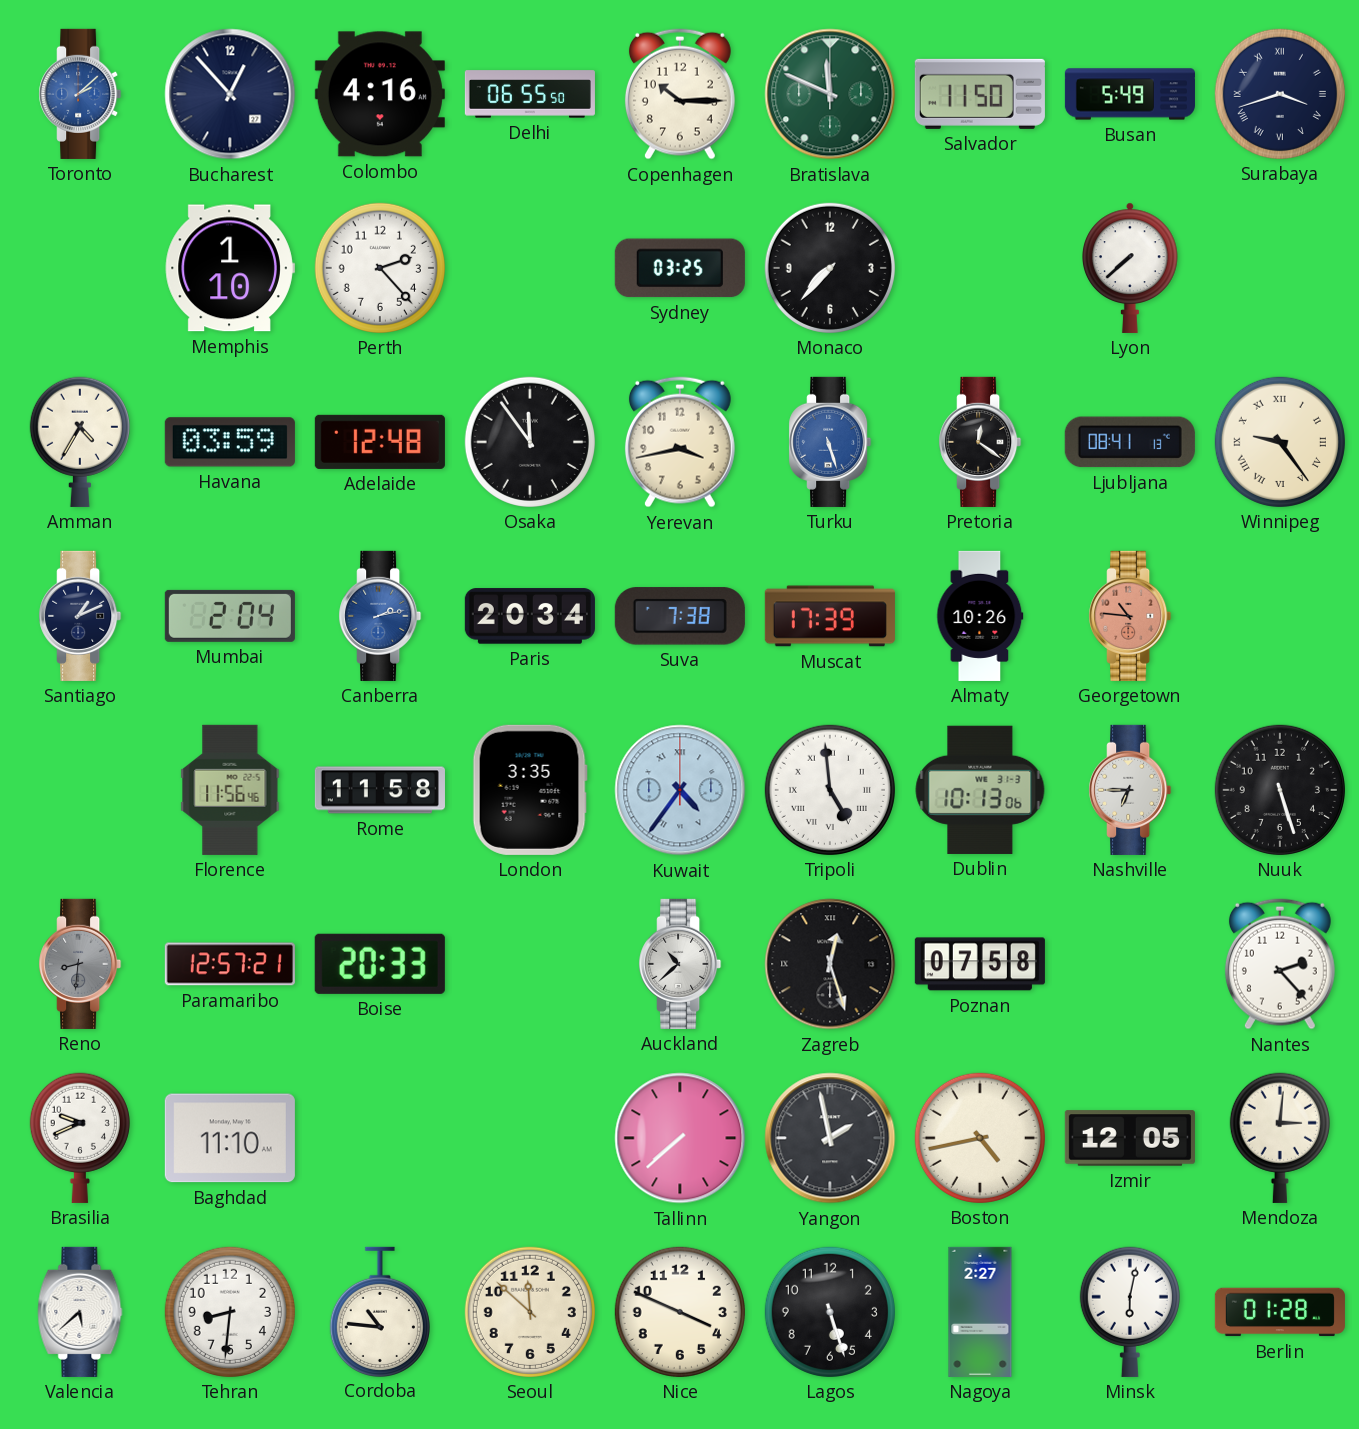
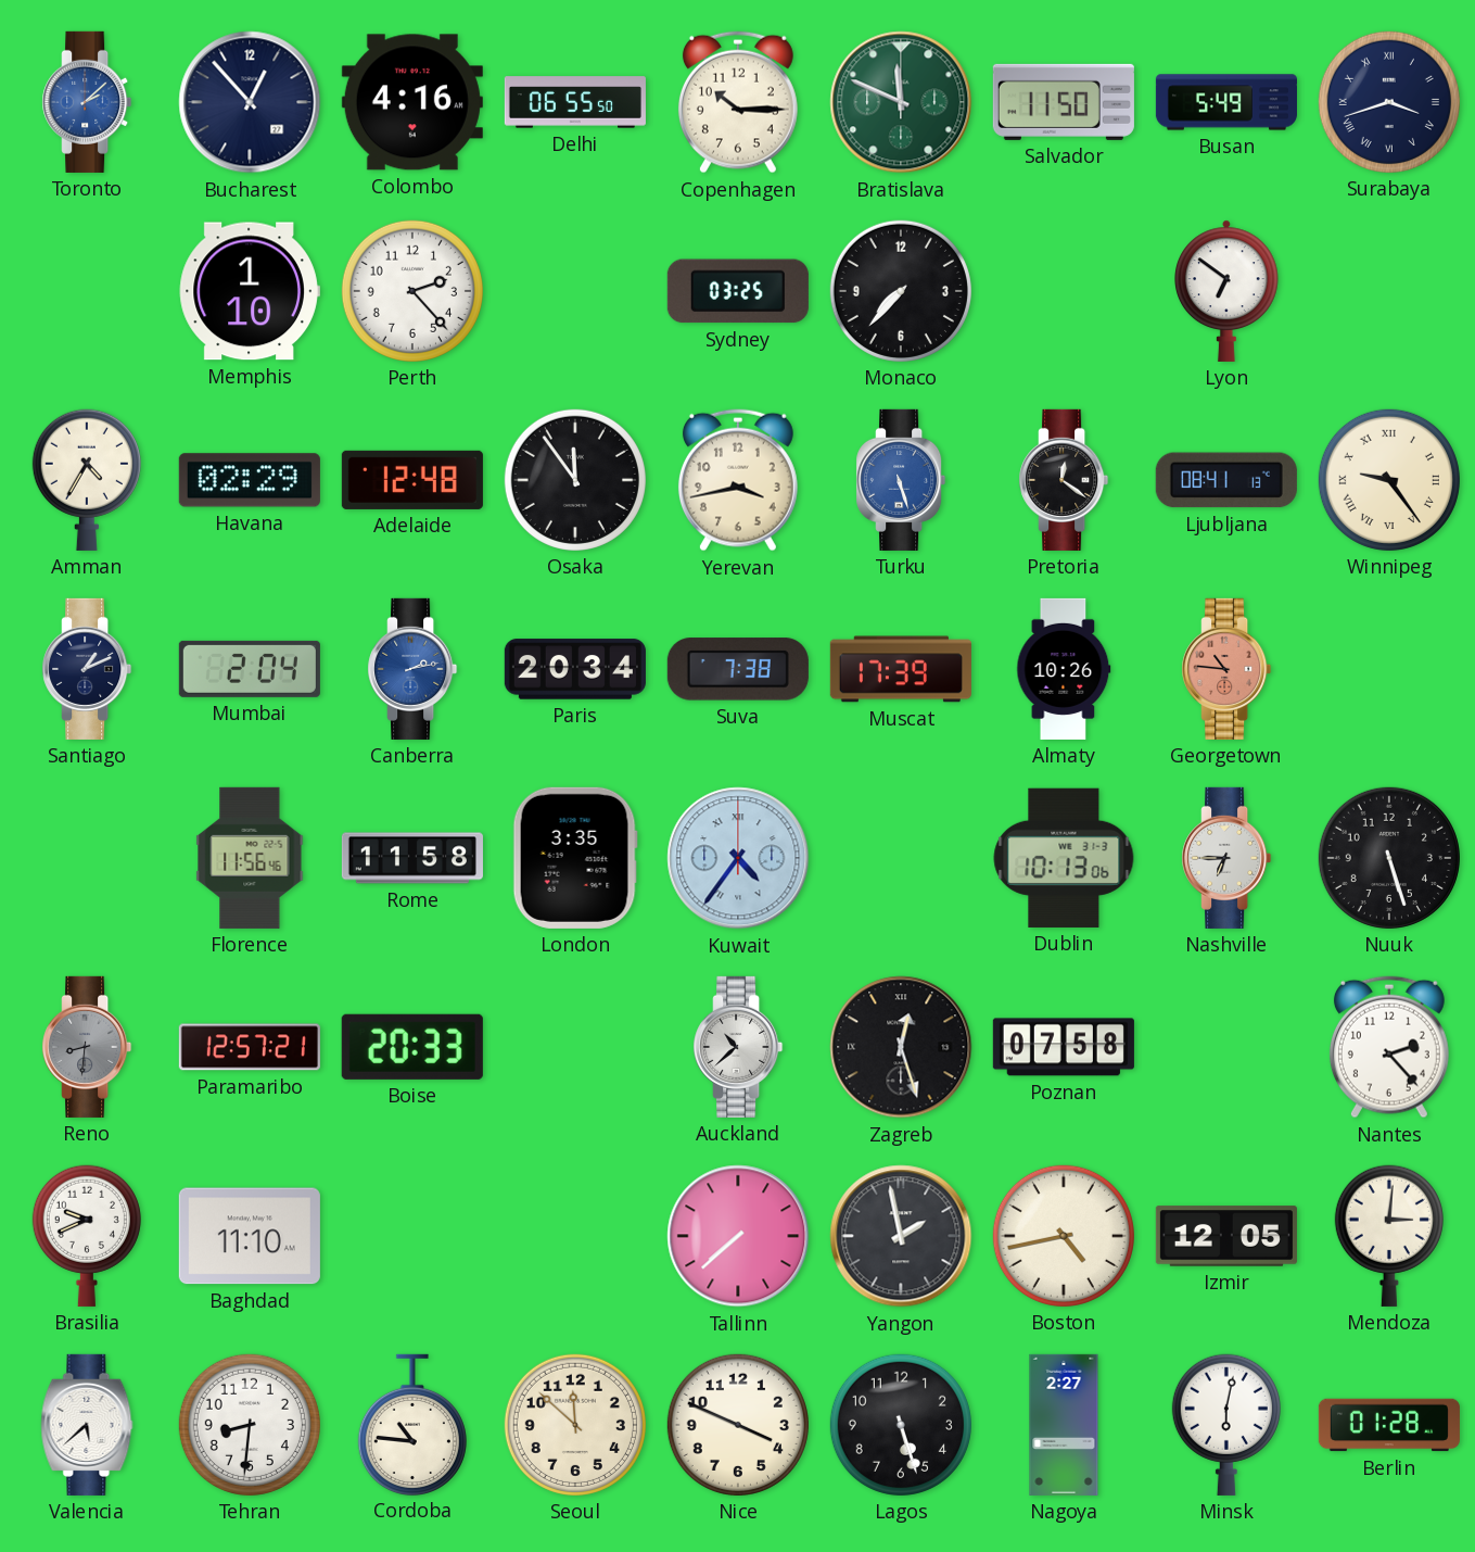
Lyon: 7:38 -> 6:51
Havana: 03:59 -> 02:29
Tripoli: 4:59 -> none
